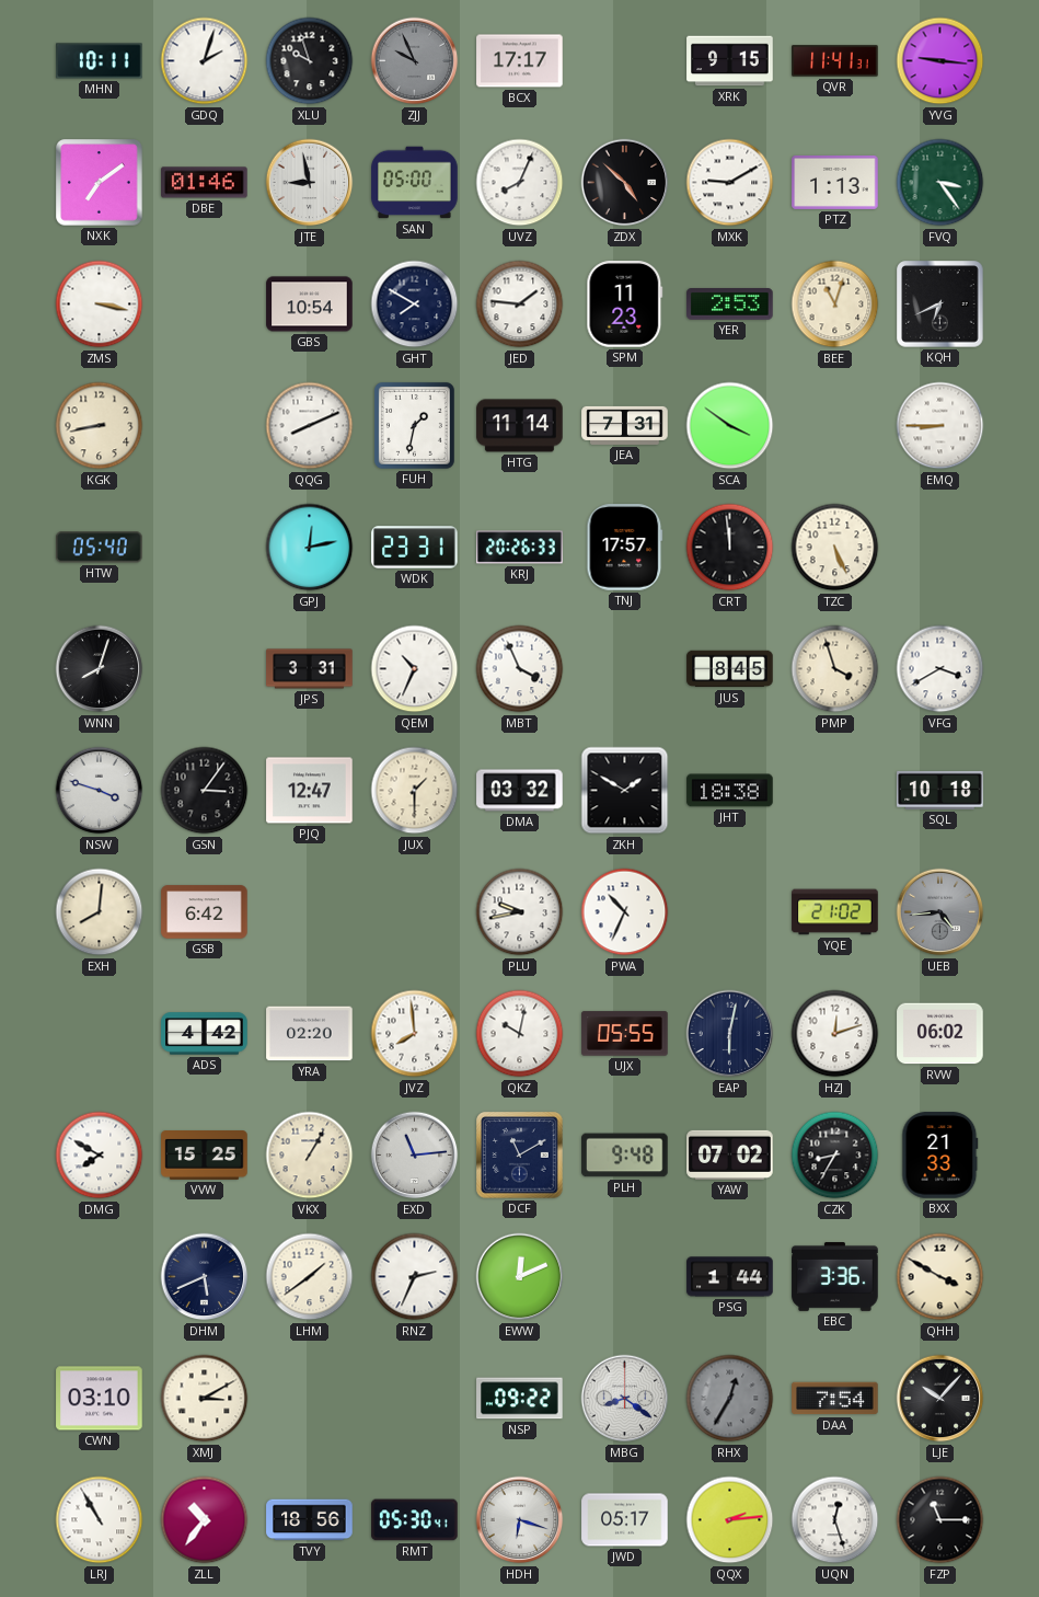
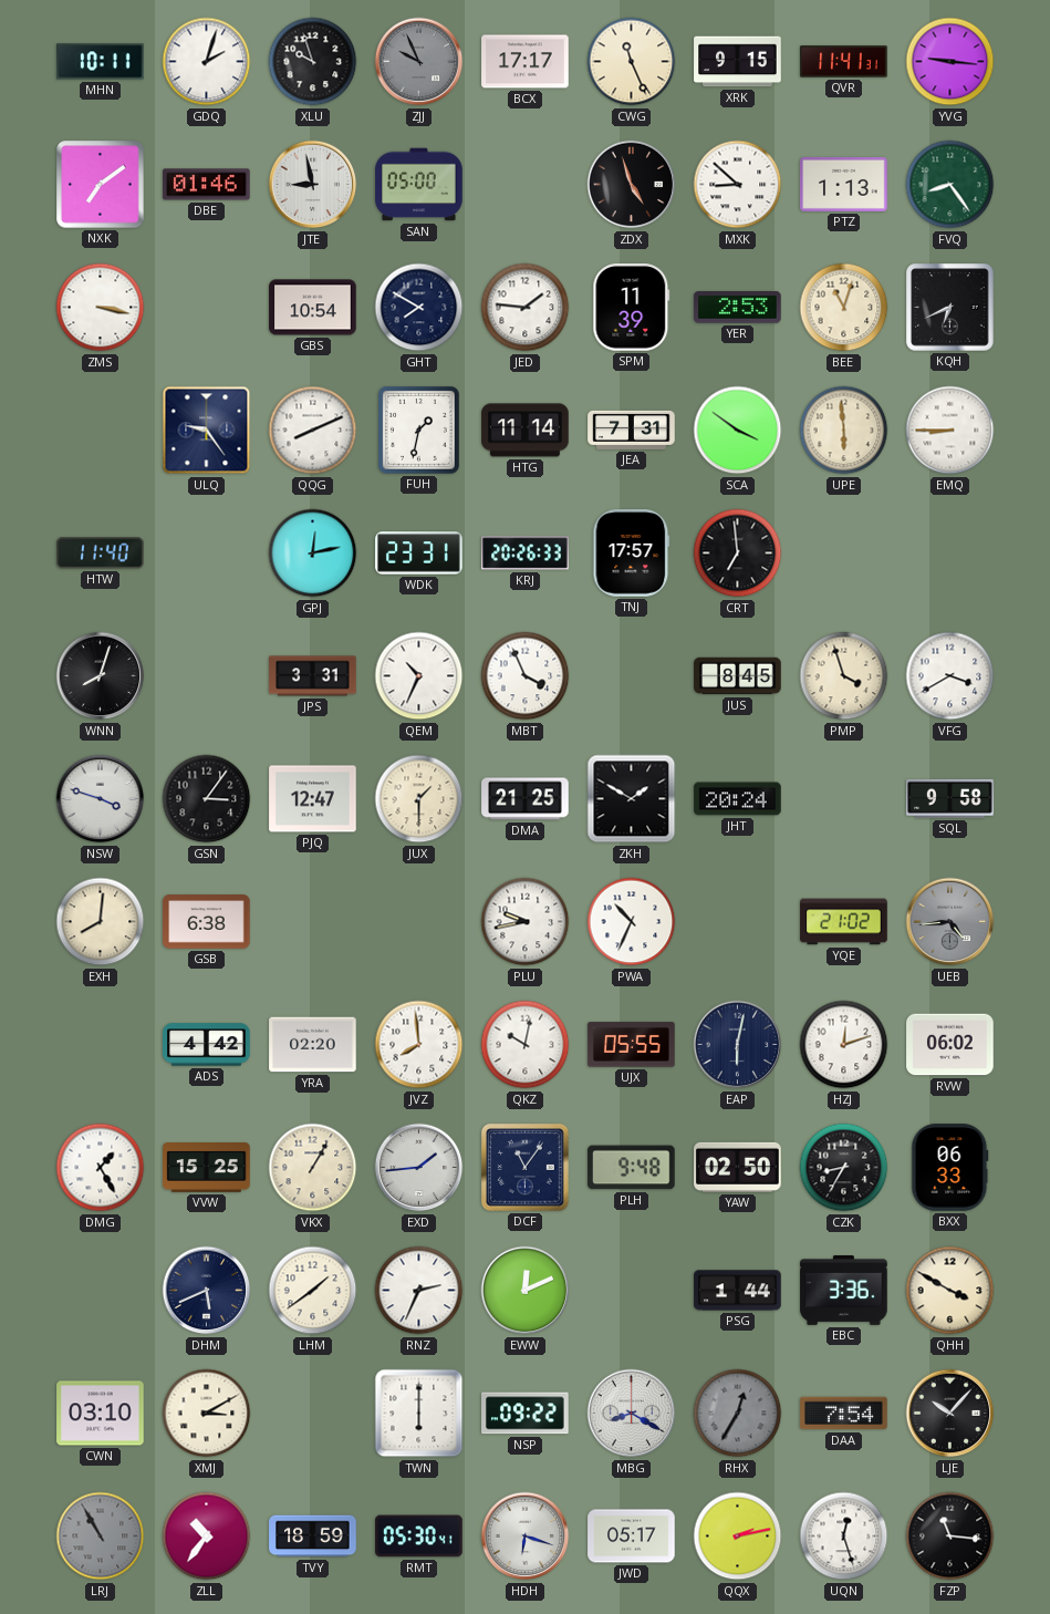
CWG: none -> 11:26
UVZ: 8:04 -> none
ZDX: 4:52 -> 4:57
MXK: 9:10 -> 8:52
FVQ: 3:24 -> 8:24
SPM: 11:23 -> 11:39
KGK: 8:43 -> none
ULQ: none -> 9:24
UPE: none -> 5:59
HTW: 05:40 -> 11:40
CRT: 11:59 -> 6:59
TZC: 5:26 -> none
DMA: 03:32 -> 21:25
JHT: 18:38 -> 20:24
SQL: 10:18 -> 9:58
GSB: 6:42 -> 6:38
DMG: 7:50 -> 1:25
EXD: 11:14 -> 1:44
DCF: 11:10 -> 11:06
YAW: 07:02 -> 02:50
BXX: 21:33 -> 06:33
TWN: none -> 6:00
MBG: 8:21 -> 8:20
LRJ dial: white -> grey
TVY: 18:56 -> 18:59
QQX: 2:14 -> 2:13
FZP: 11:15 -> 11:16
